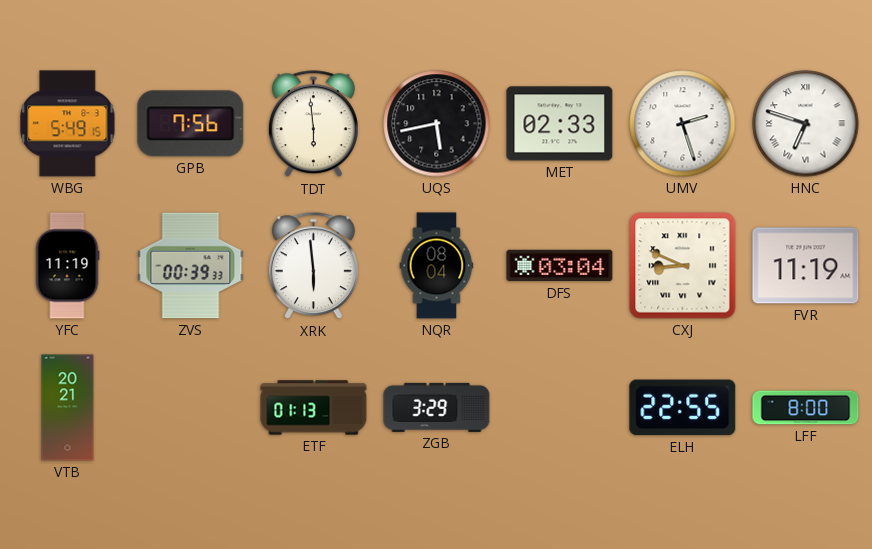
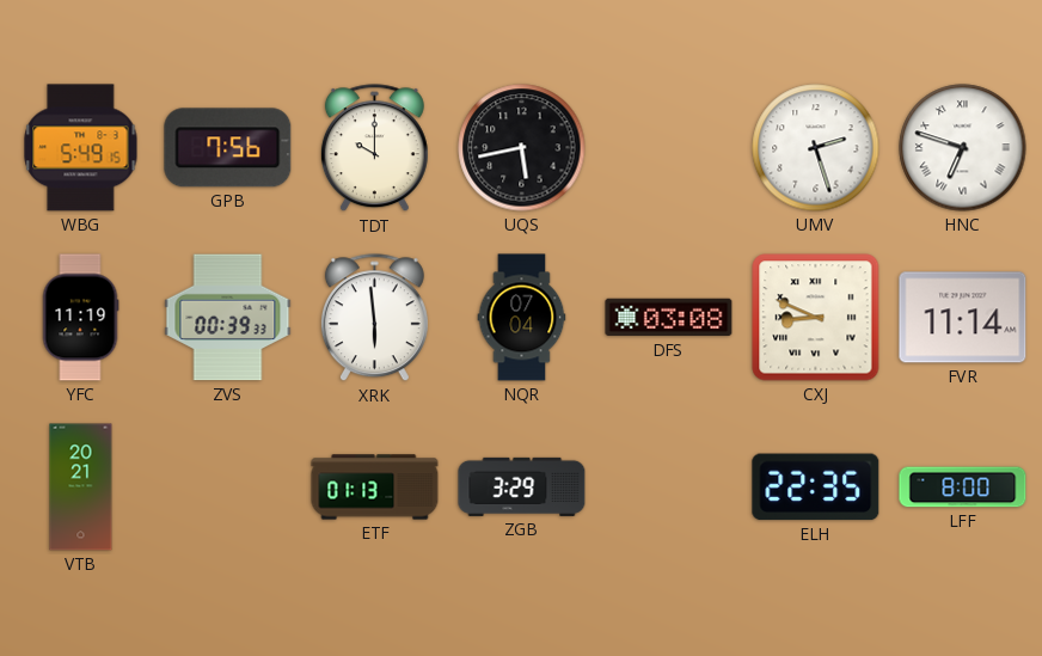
TDT: 5:59 -> 10:00
MET: 02:33 -> none
NQR: 08:04 -> 07:04
DFS: 03:04 -> 03:08
FVR: 11:19 -> 11:14
ELH: 22:55 -> 22:35
